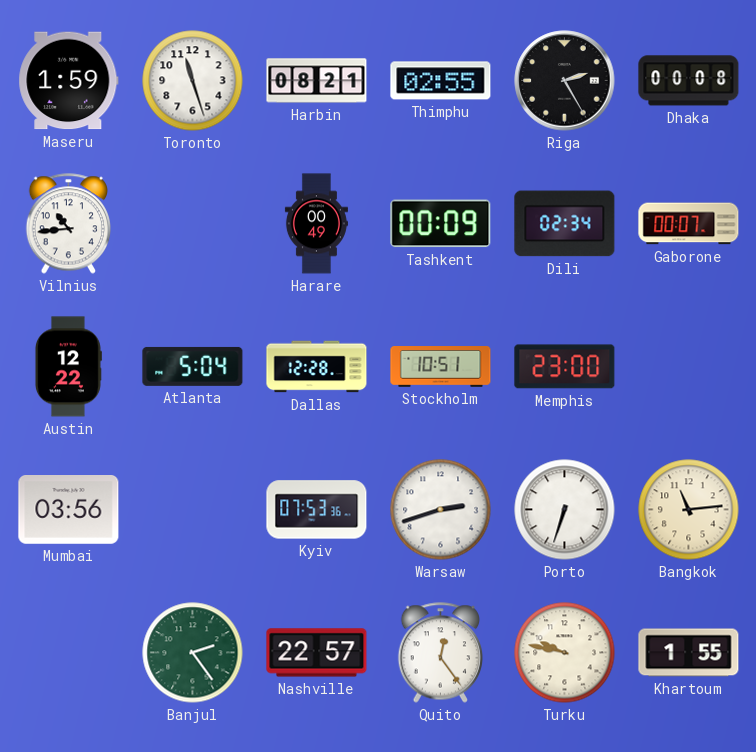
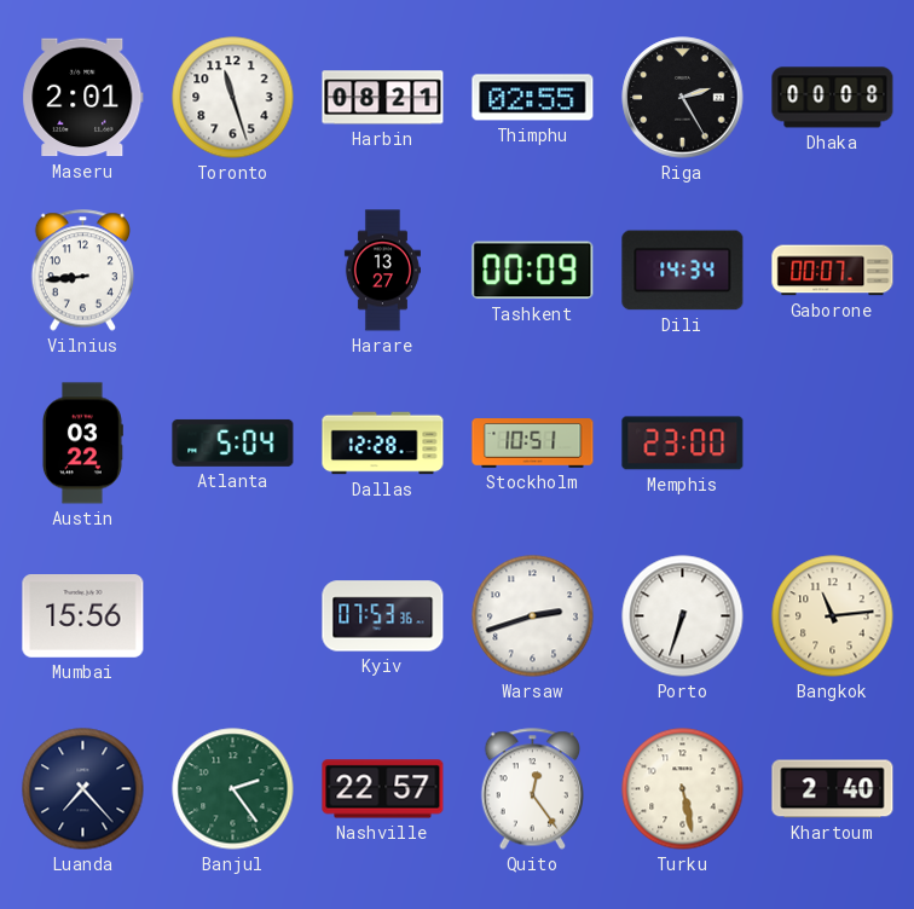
Maseru: 1:59 -> 2:01
Vilnius: 10:44 -> 8:44
Harare: 00:49 -> 13:27
Dili: 02:34 -> 14:34
Austin: 12:22 -> 03:22
Mumbai: 03:56 -> 15:56
Luanda: none -> 7:23
Turku: 9:47 -> 5:28
Khartoum: 1:55 -> 2:40
